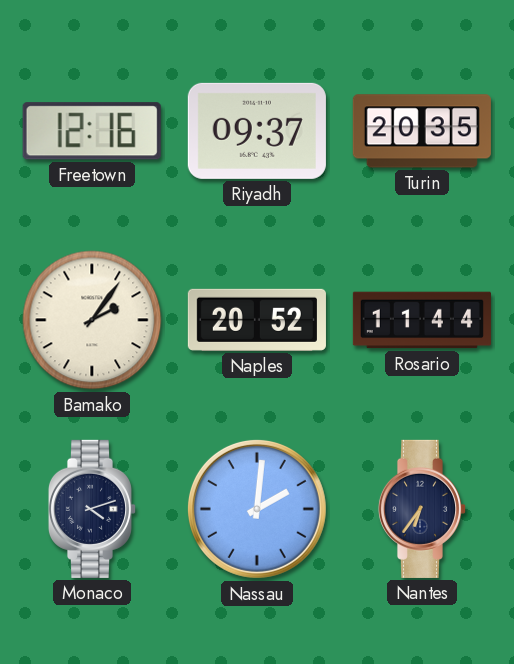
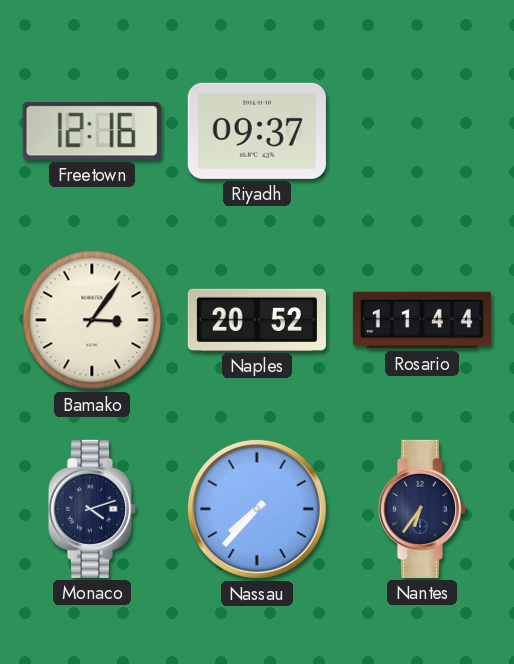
Turin: 20:35 -> none
Bamako: 2:06 -> 3:06
Nassau: 2:01 -> 7:37
